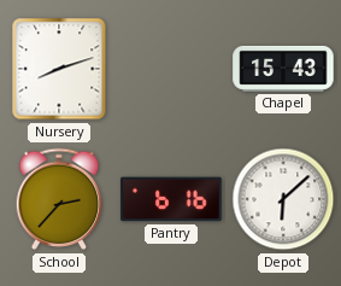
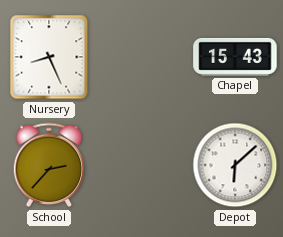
Nursery: 8:12 -> 8:26
Pantry: 6:16 -> none
